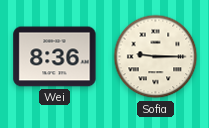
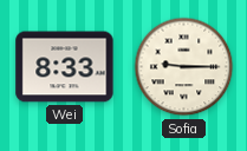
Wei: 8:36 -> 8:33
